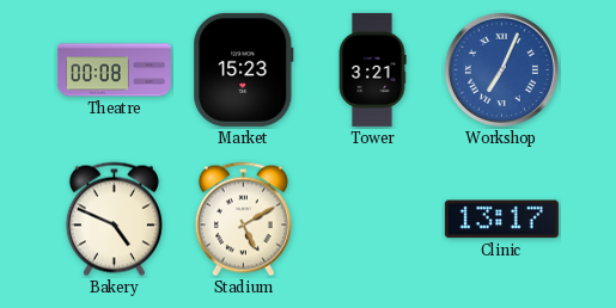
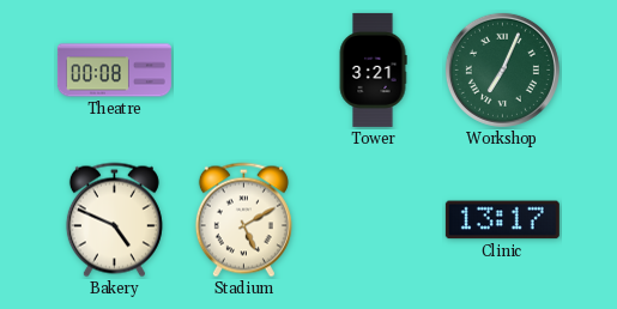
Market: 15:23 -> none
Workshop dial: blue -> green
